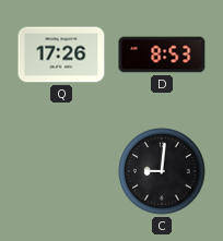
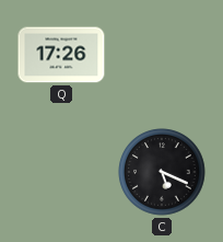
D: 8:53 -> none
C: 9:01 -> 5:19
